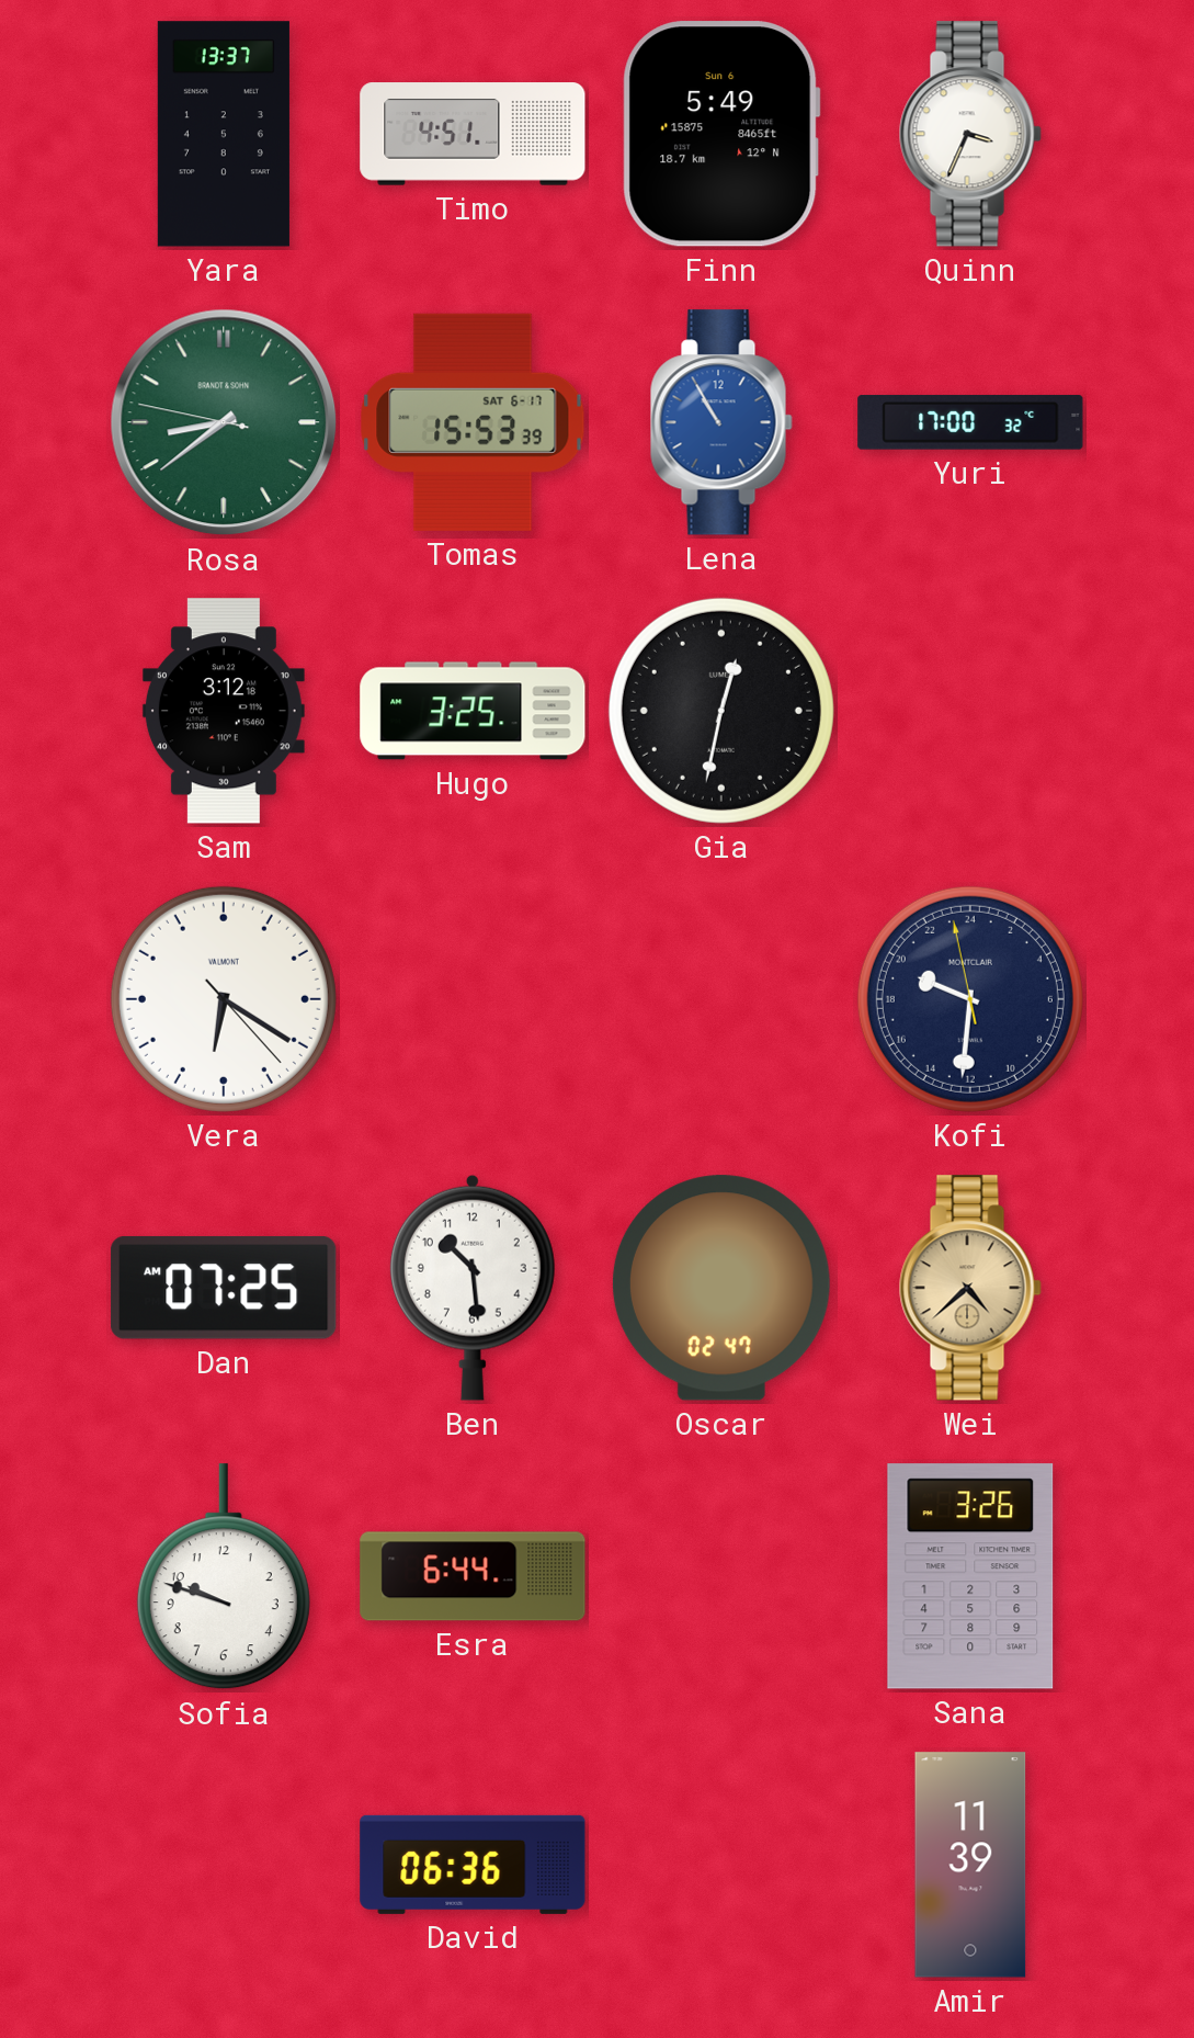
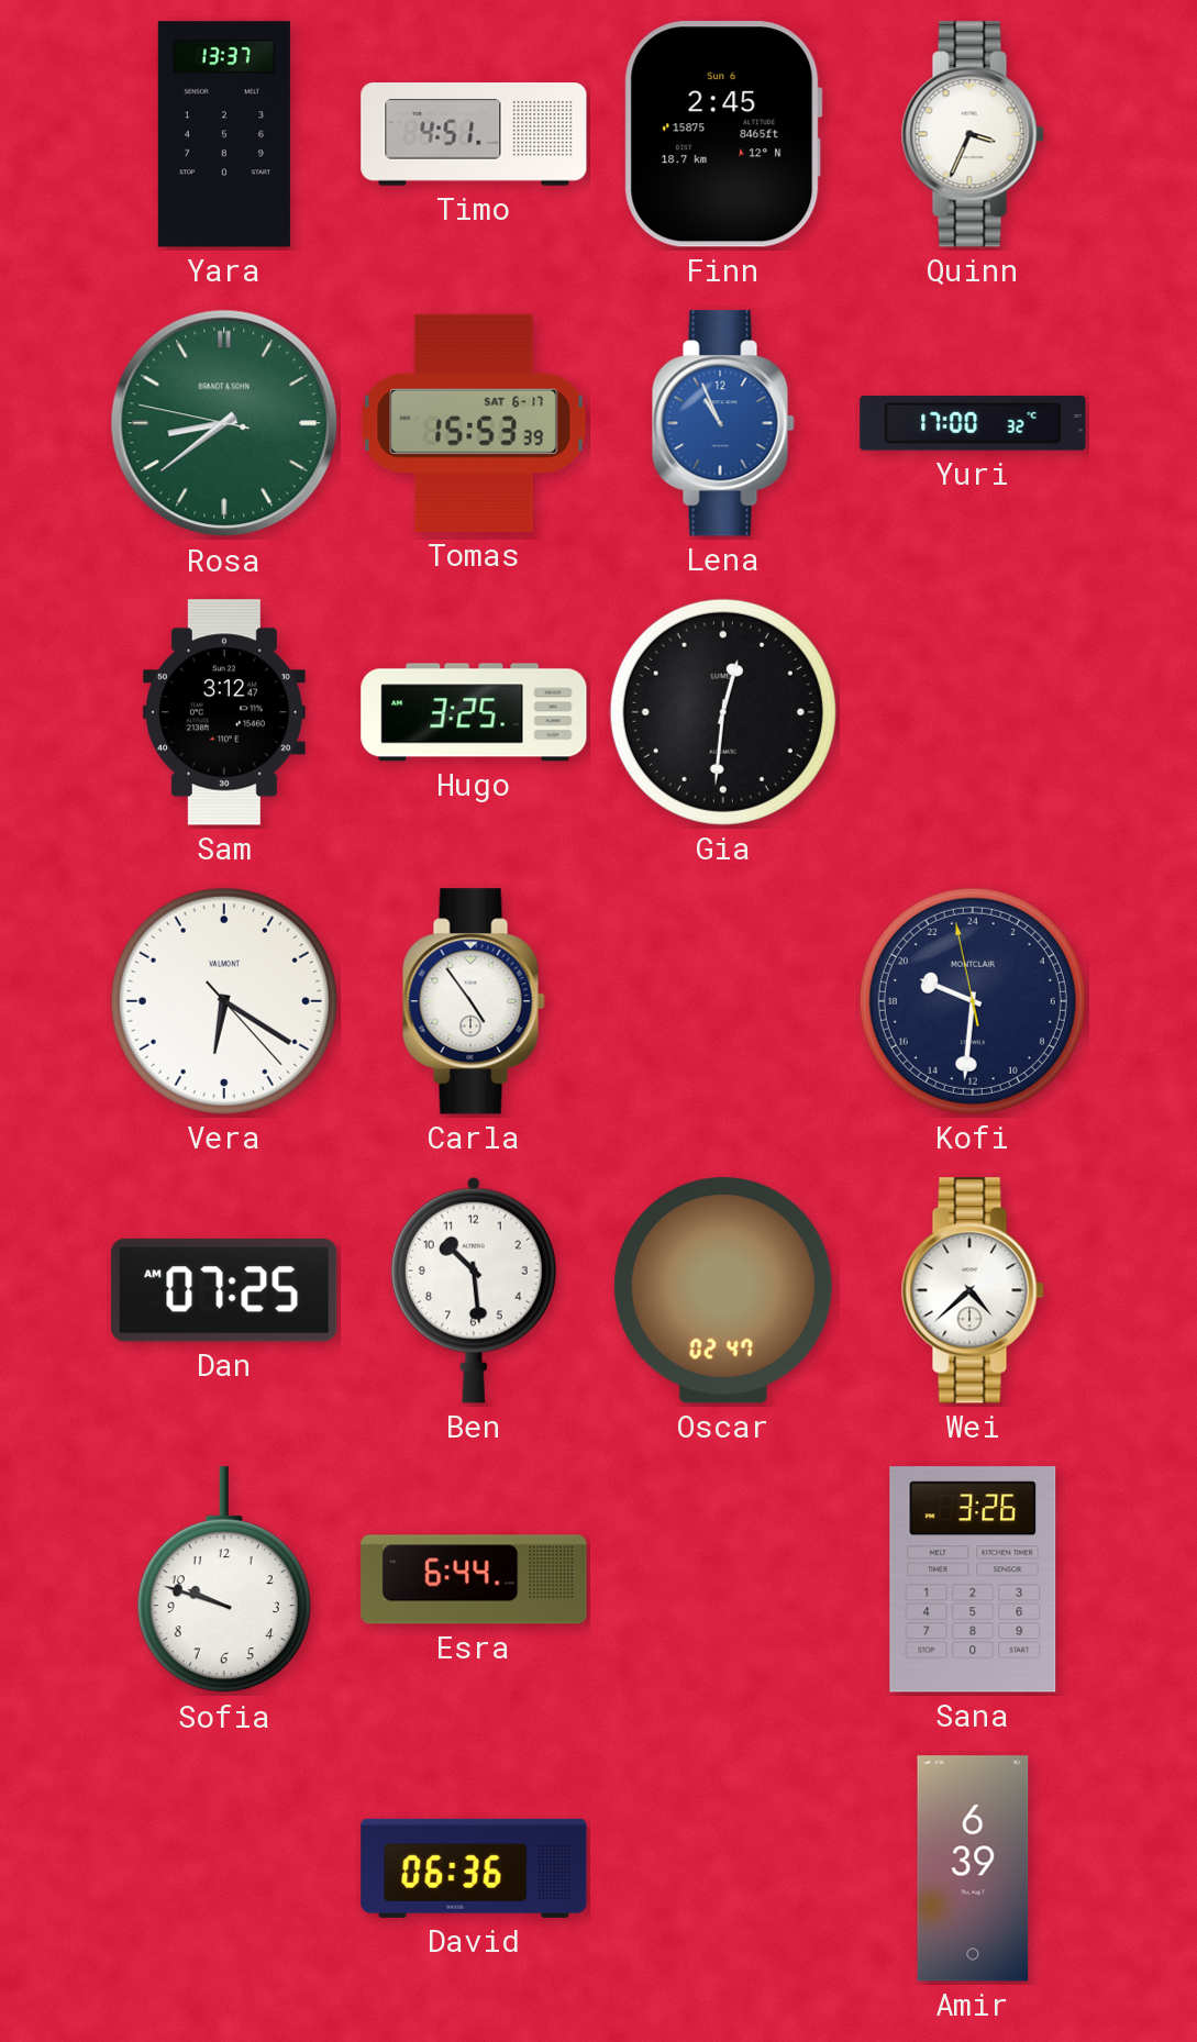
Finn: 5:49 -> 2:45
Lena: 10:55 -> 10:56
Sam: 3:12:18 -> 3:12:47
Gia: 12:32 -> 12:31
Carla: none -> 4:54
Wei dial: champagne -> white
Amir: 11:39 -> 6:39
